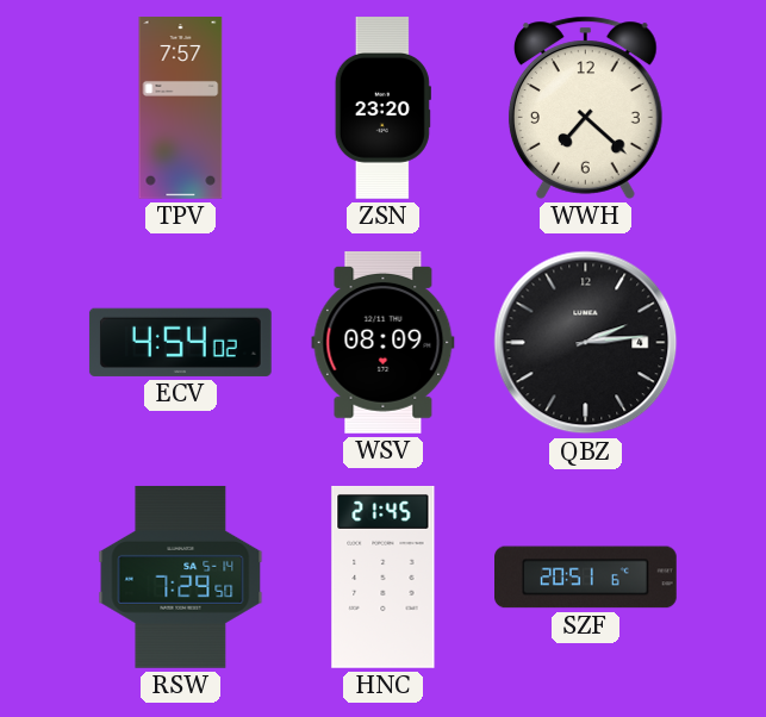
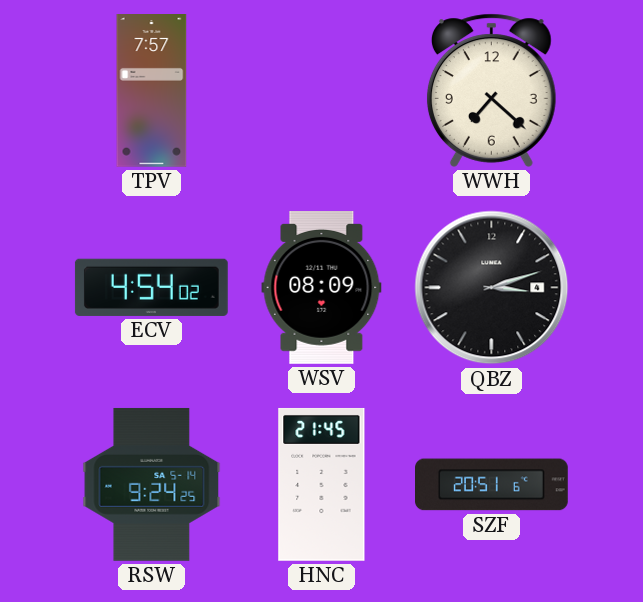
ZSN: 23:20 -> none
QBZ: 2:14 -> 3:12
RSW: 7:29 -> 9:24
